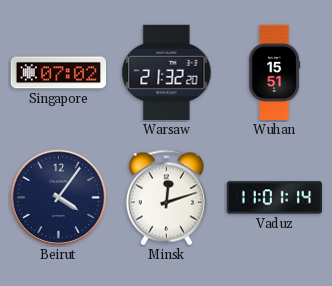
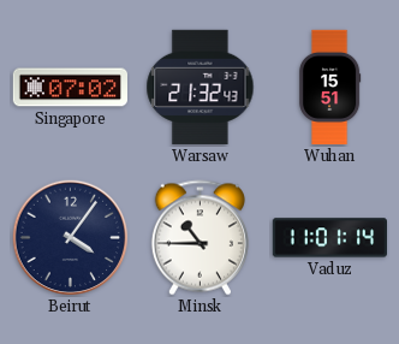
Warsaw: 21:32:20 -> 21:32:43
Minsk: 12:12 -> 10:45
